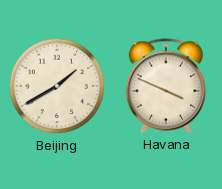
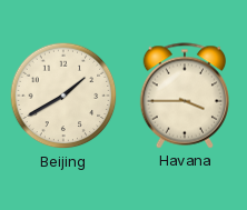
Havana: 3:49 -> 3:45
